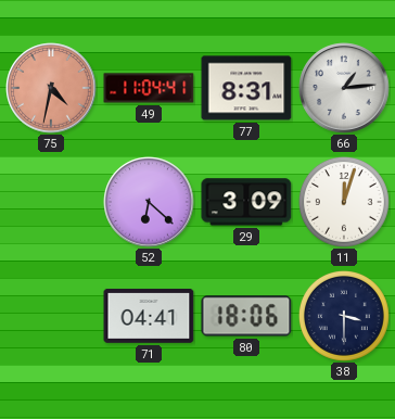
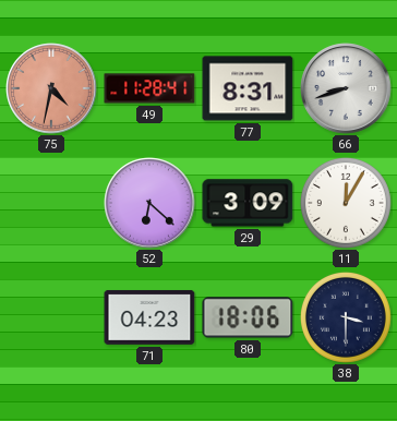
49: 11:04 -> 11:28
66: 1:14 -> 8:42
11: 12:03 -> 12:05
71: 04:41 -> 04:23
